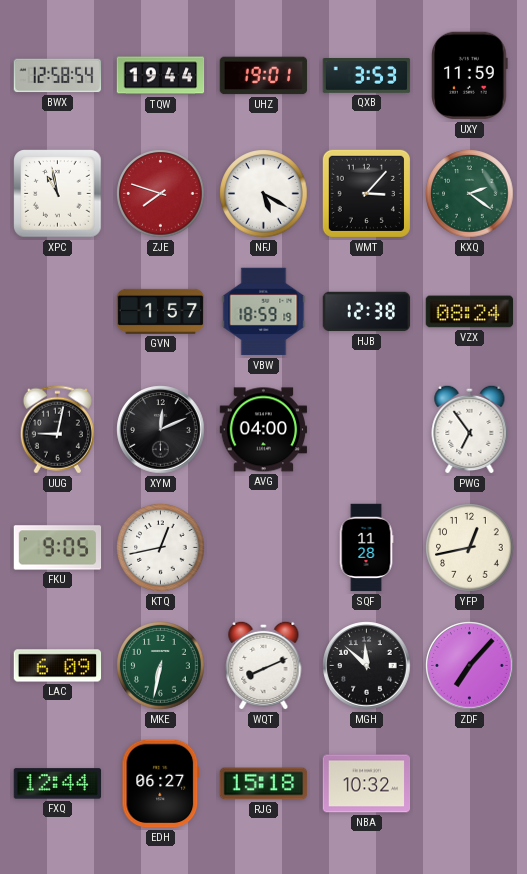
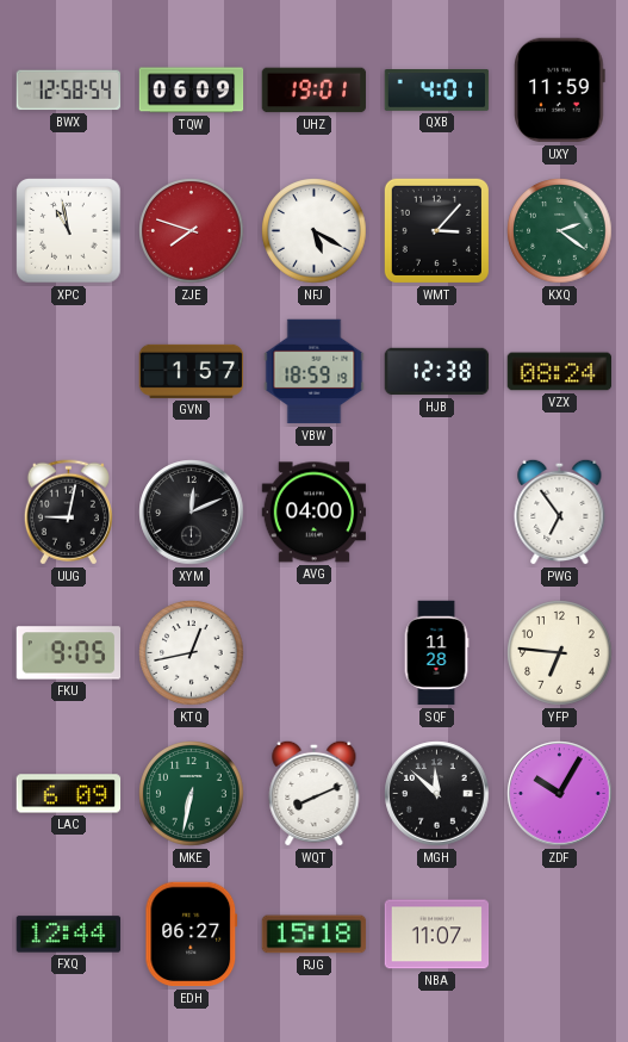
TQW: 19:44 -> 06:09
QXB: 3:53 -> 4:01
YFP: 12:43 -> 6:46
ZDF: 7:07 -> 10:05
NBA: 10:32 -> 11:07
